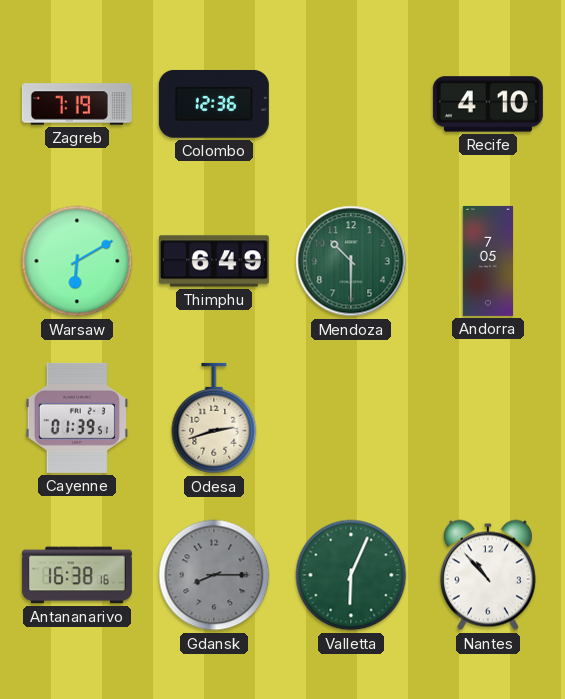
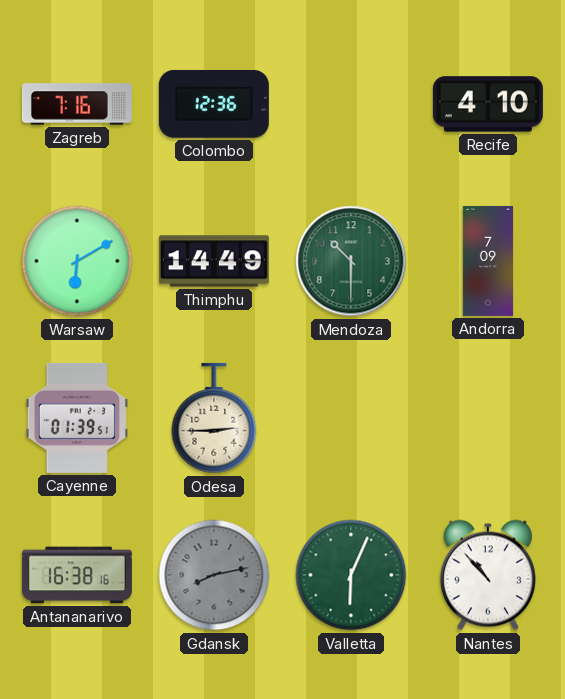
Zagreb: 7:19 -> 7:16
Thimphu: 6:49 -> 14:49
Andorra: 7:05 -> 7:09
Odesa: 2:42 -> 2:45
Gdansk: 8:15 -> 8:13
